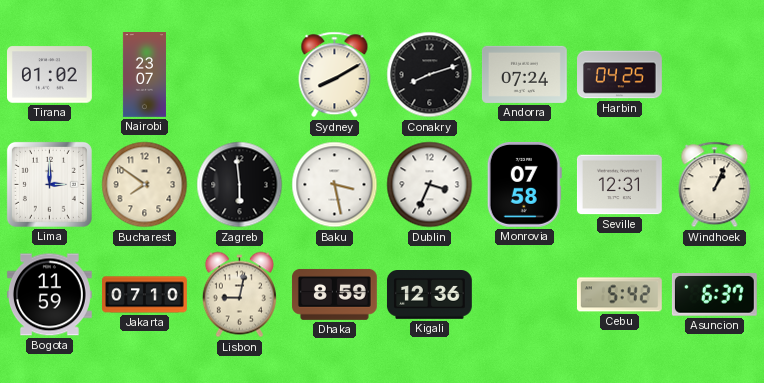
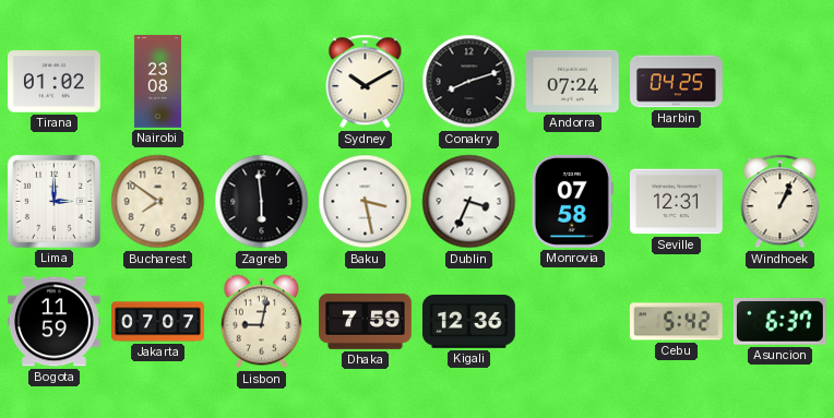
Nairobi: 23:07 -> 23:08
Sydney: 8:10 -> 10:10
Jakarta: 07:10 -> 07:07
Dhaka: 8:59 -> 7:59
